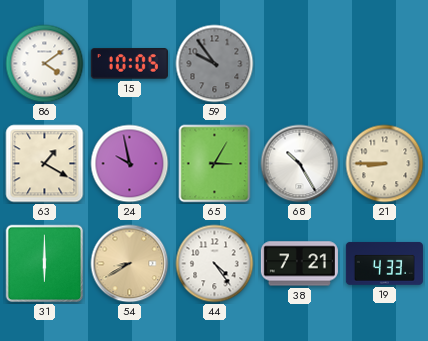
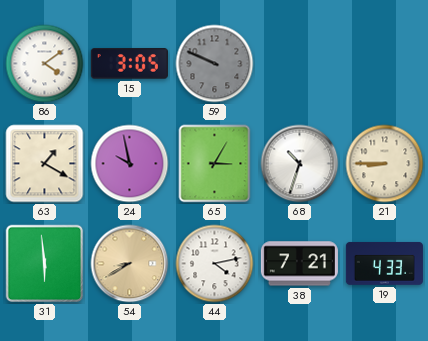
15: 10:05 -> 3:05
59: 9:54 -> 9:49
68: 10:25 -> 10:33
31: 6:00 -> 5:59
44: 4:24 -> 4:13
